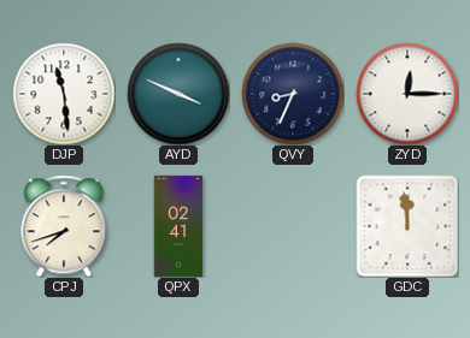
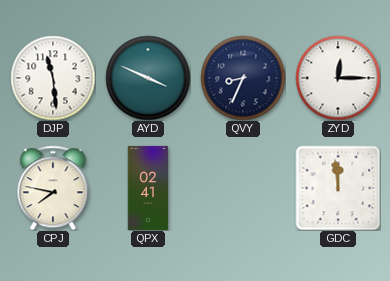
CPJ: 7:42 -> 7:47
